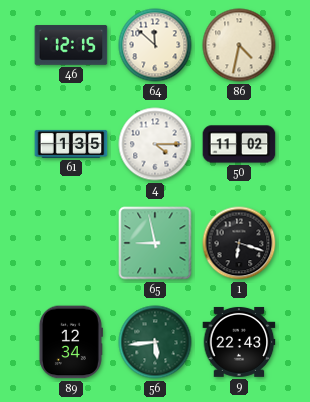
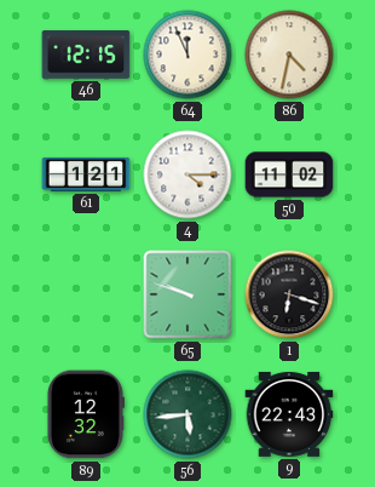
64: 11:52 -> 11:56
61: 1:35 -> 1:21
65: 8:58 -> 9:48
89: 12:34 -> 12:32
